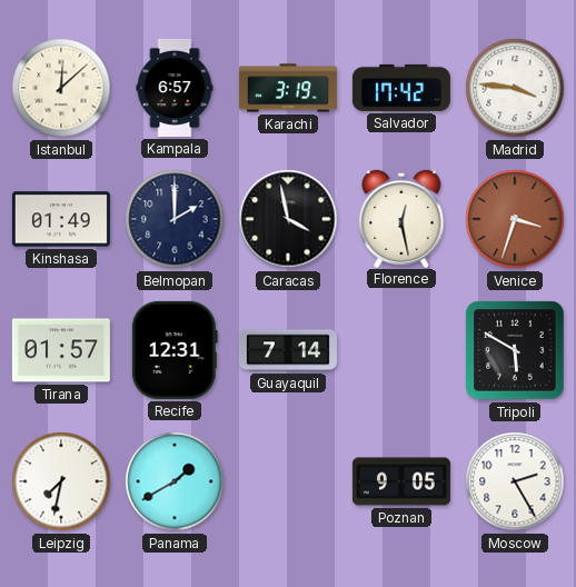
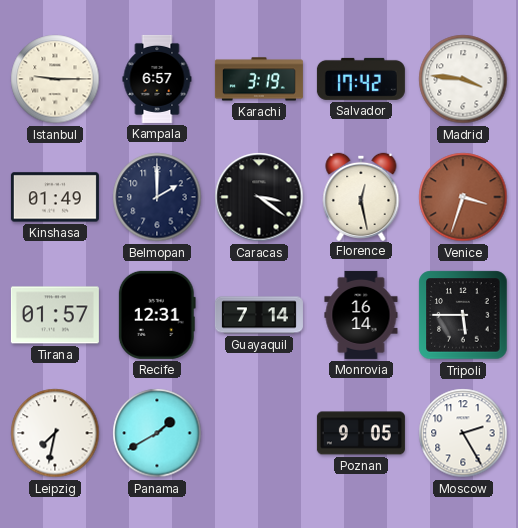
Istanbul: 12:08 -> 9:15
Caracas: 3:58 -> 3:21
Monrovia: none -> 16:14
Tripoli: 5:50 -> 5:45
